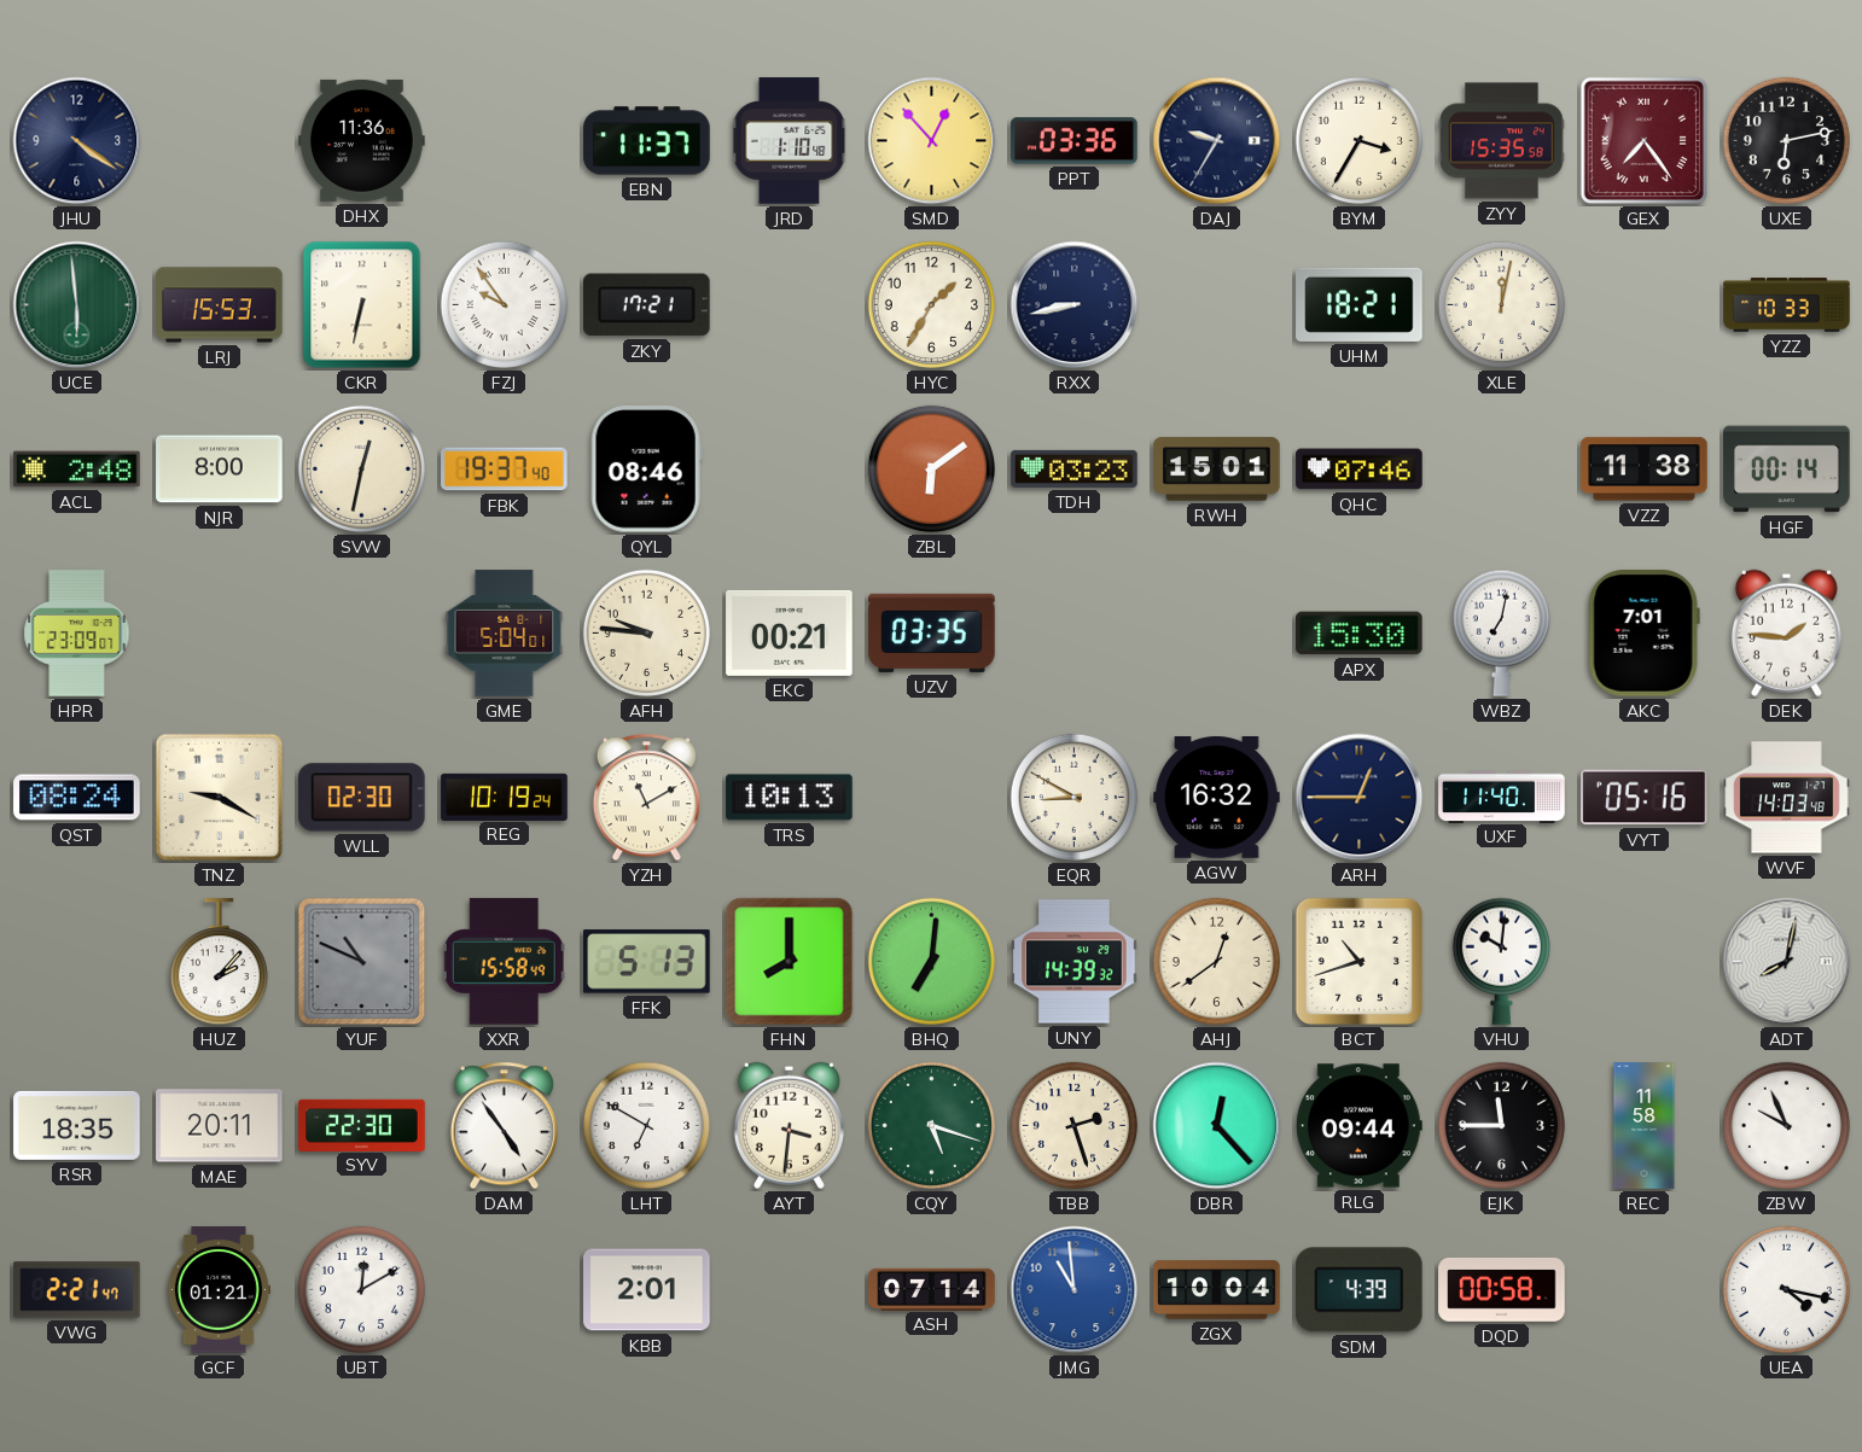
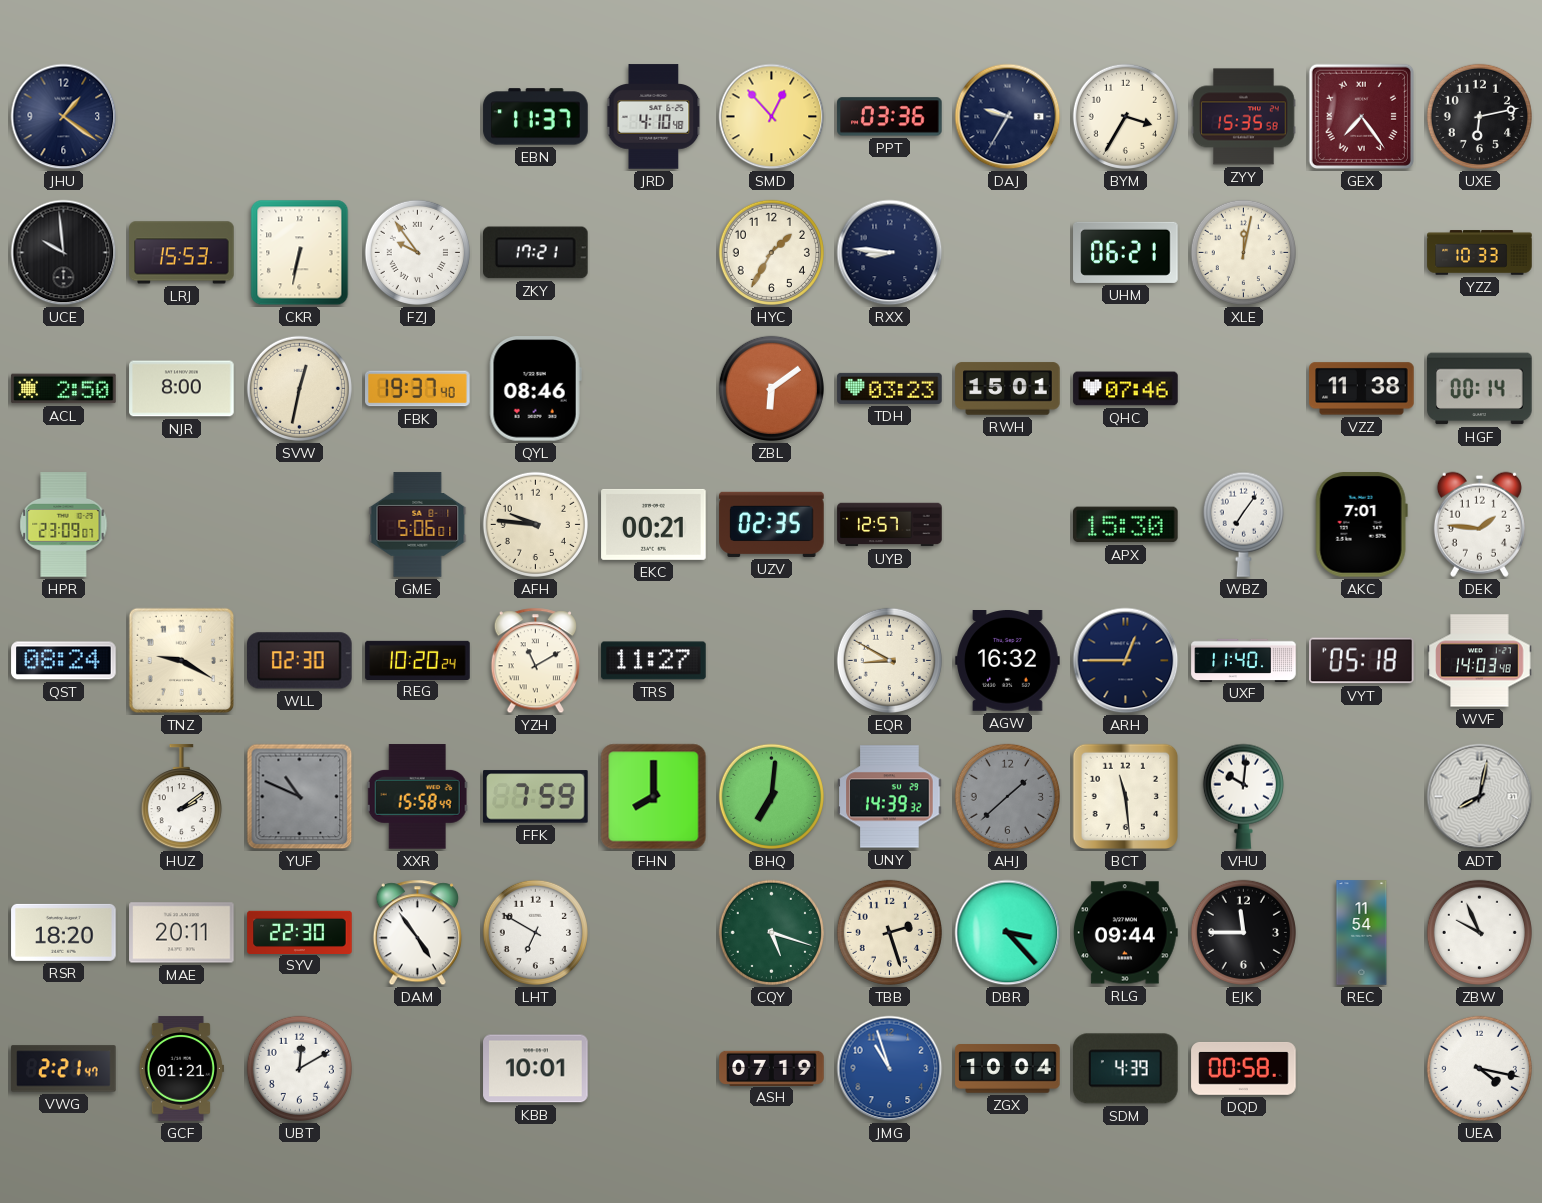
JHU: 4:21 -> 1:21
DHX: 11:36 -> none
JRD: 1:10 -> 4:10
UCE: 5:59 -> 9:59
UCE dial: green -> black
RXX: 8:43 -> 8:46
UHM: 18:21 -> 06:21
ACL: 2:48 -> 2:50
GME: 5:04 -> 5:06
UZV: 03:35 -> 02:35
UYB: none -> 12:57
WBZ: 7:02 -> 7:06
REG: 10:19 -> 10:20
TRS: 10:13 -> 11:27
VYT: 05:16 -> 05:18
HUZ: 2:07 -> 2:09
FFK: 5:13 -> 7:59
AHJ: 12:39 -> 1:38
AHJ dial: cream -> grey
BCT: 10:42 -> 11:29
RSR: 18:35 -> 18:20
AYT: 3:31 -> none
DBR: 12:23 -> 3:23
REC: 11:58 -> 11:54
KBB: 2:01 -> 10:01
ASH: 07:14 -> 07:19
JMG: 10:59 -> 10:57
